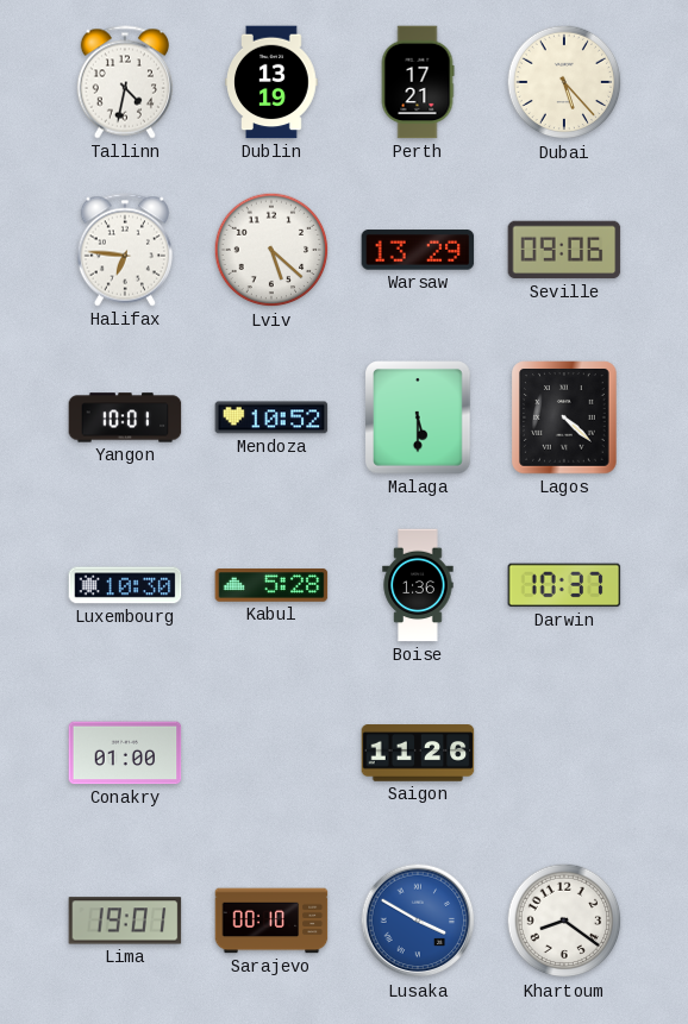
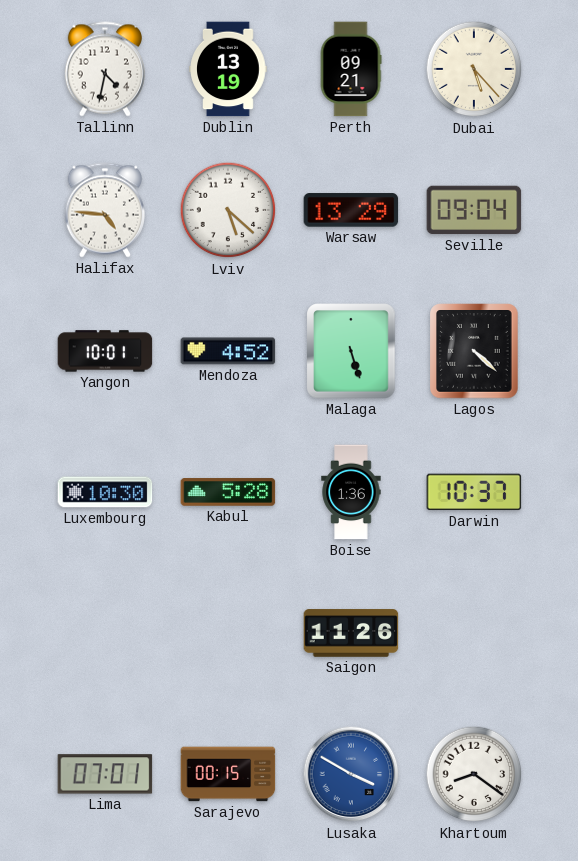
Perth: 17:21 -> 09:21
Halifax: 6:46 -> 4:46
Seville: 09:06 -> 09:04
Mendoza: 10:52 -> 4:52
Malaga: 5:30 -> 5:27
Conakry: 01:00 -> none
Lima: 19:01 -> 07:01
Sarajevo: 00:10 -> 00:15
